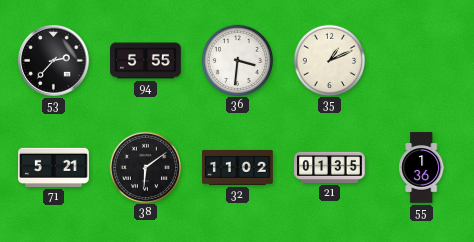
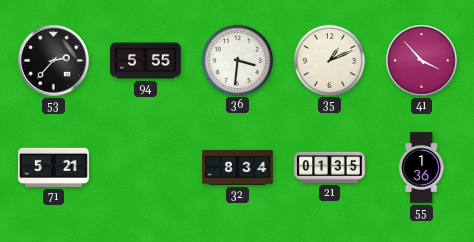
41: none -> 3:53
38: 6:09 -> none
32: 11:02 -> 8:34
